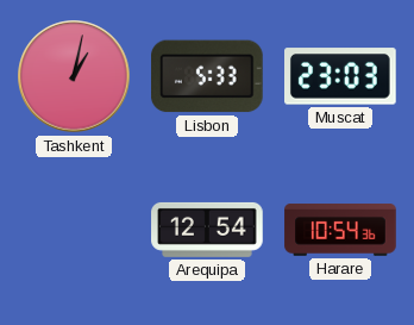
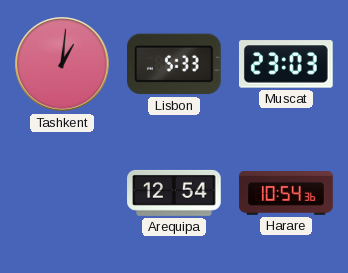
Tashkent: 1:02 -> 1:01
